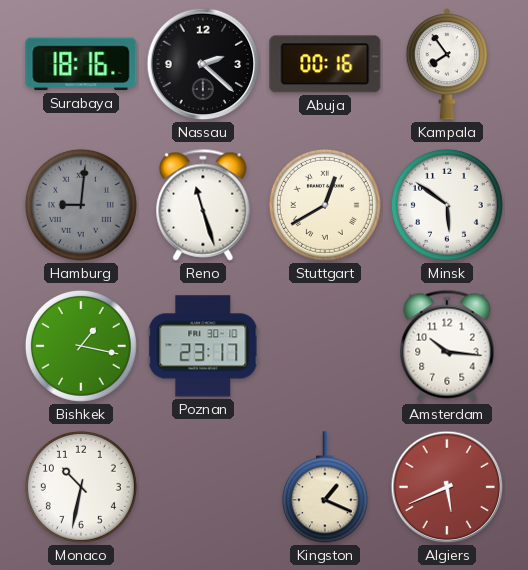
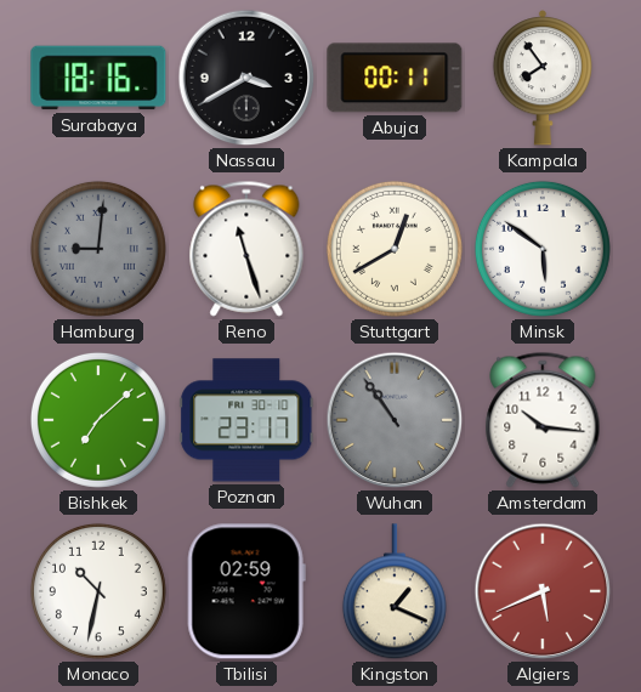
Nassau: 2:22 -> 3:40
Abuja: 00:16 -> 00:11
Bishkek: 1:17 -> 7:08
Wuhan: none -> 10:54
Tbilisi: none -> 02:59
